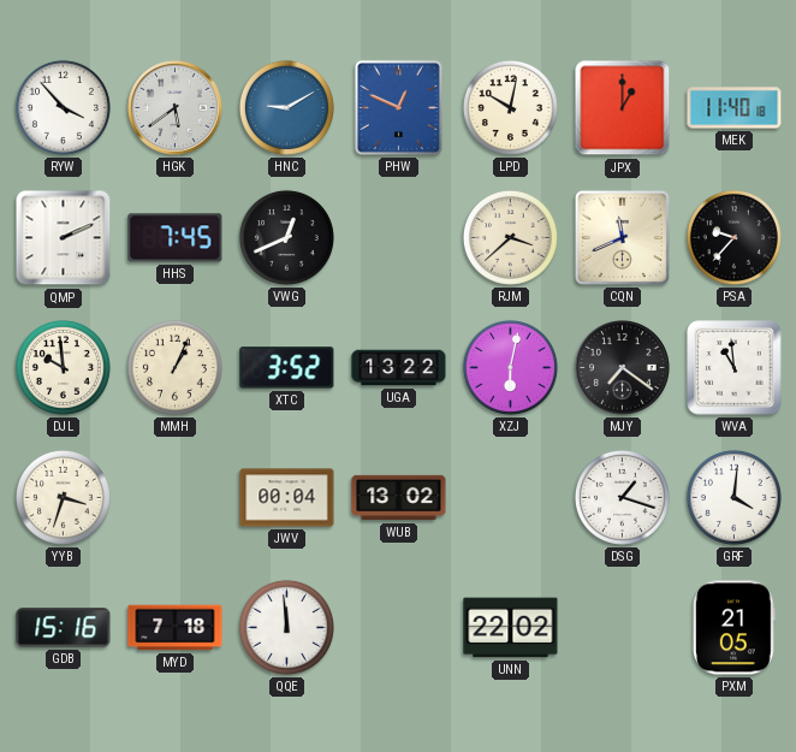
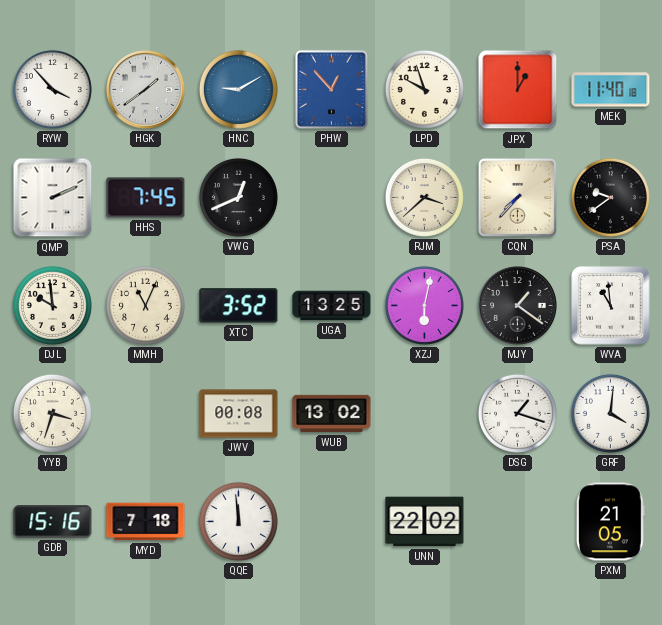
HGK: 5:39 -> 1:39
PHW: 12:49 -> 12:53
LPD: 10:02 -> 9:57
CQN: 11:41 -> 7:37
PSA: 9:37 -> 9:39
MMH: 1:04 -> 11:04
UGA: 13:22 -> 13:25
MJY: 7:21 -> 1:21
JWV: 00:04 -> 00:08
